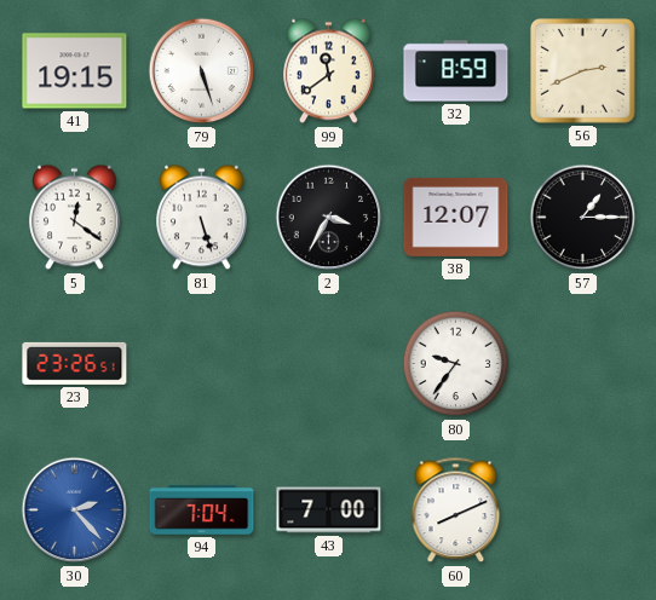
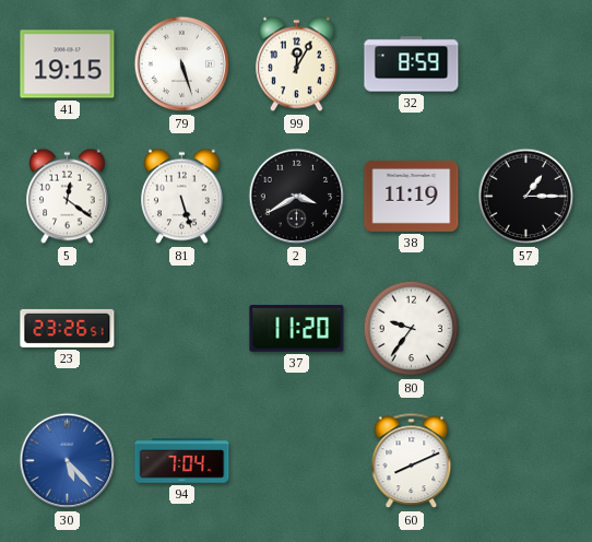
99: 11:39 -> 12:05
56: 2:41 -> none
2: 3:35 -> 3:40
38: 12:07 -> 11:19
37: none -> 11:20
30: 2:23 -> 5:23
43: 7:00 -> none
